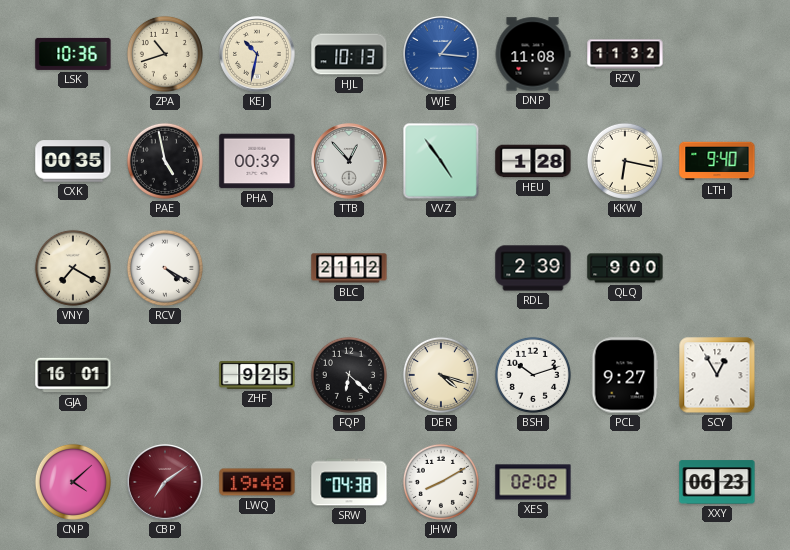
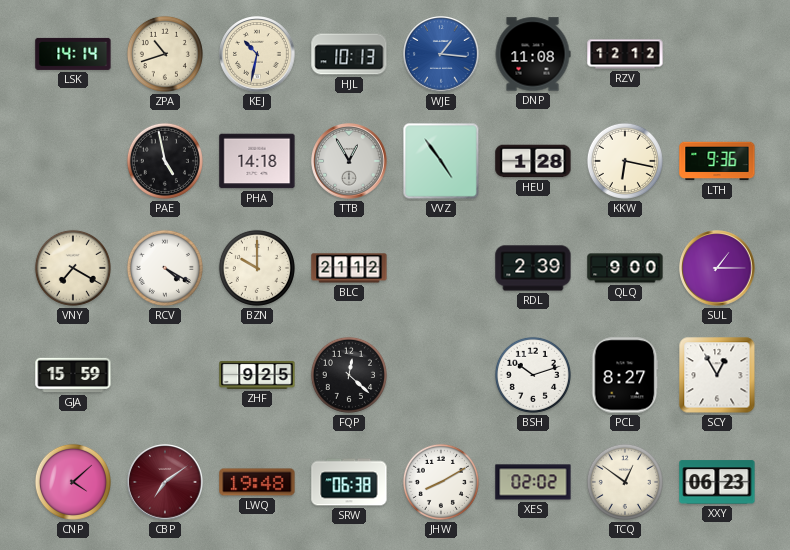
LSK: 10:36 -> 14:14
RZV: 11:32 -> 12:12
CXK: 00:35 -> none
PHA: 00:39 -> 14:18
TTB: 12:53 -> 12:55
LTH: 9:40 -> 9:36
BZN: none -> 10:00
SUL: none -> 1:15
GJA: 16:01 -> 15:59
FQP: 6:22 -> 12:22
DER: 4:18 -> none
PCL: 9:27 -> 8:27
SRW: 04:38 -> 06:38
TCQ: none -> 12:51
